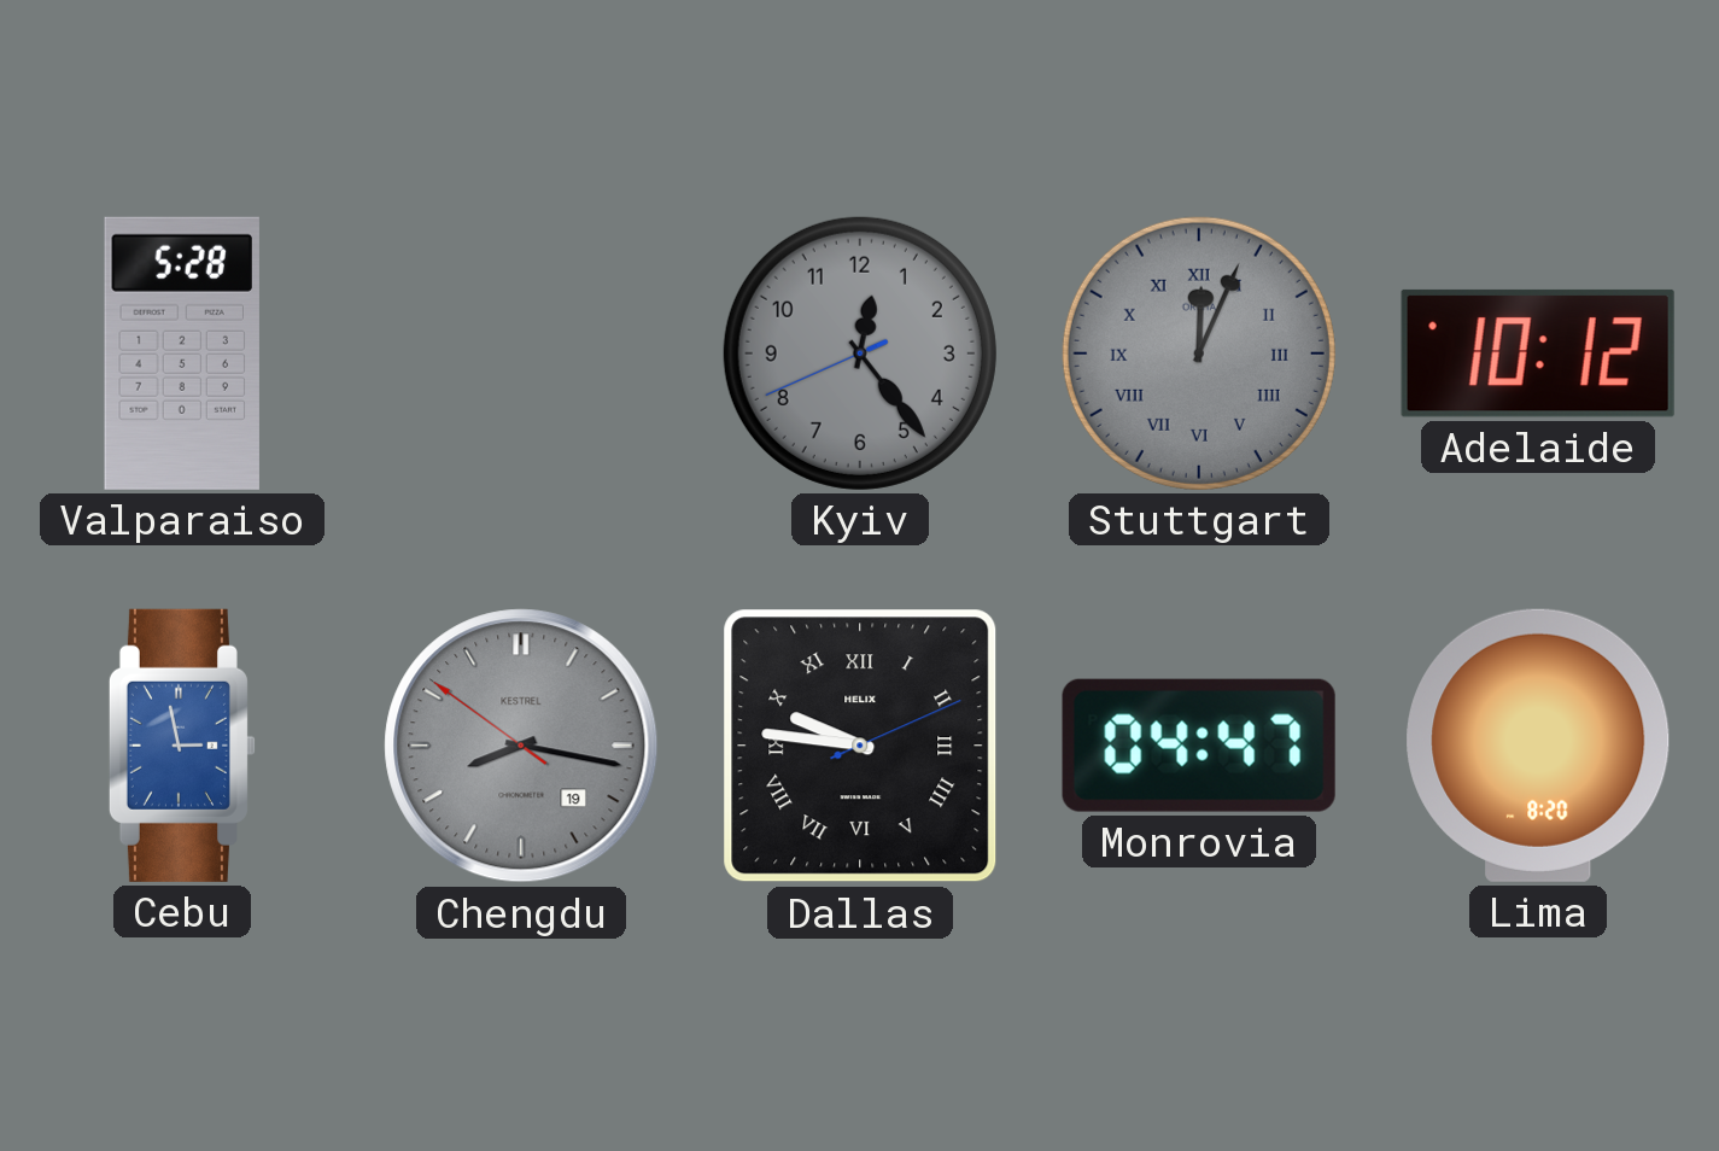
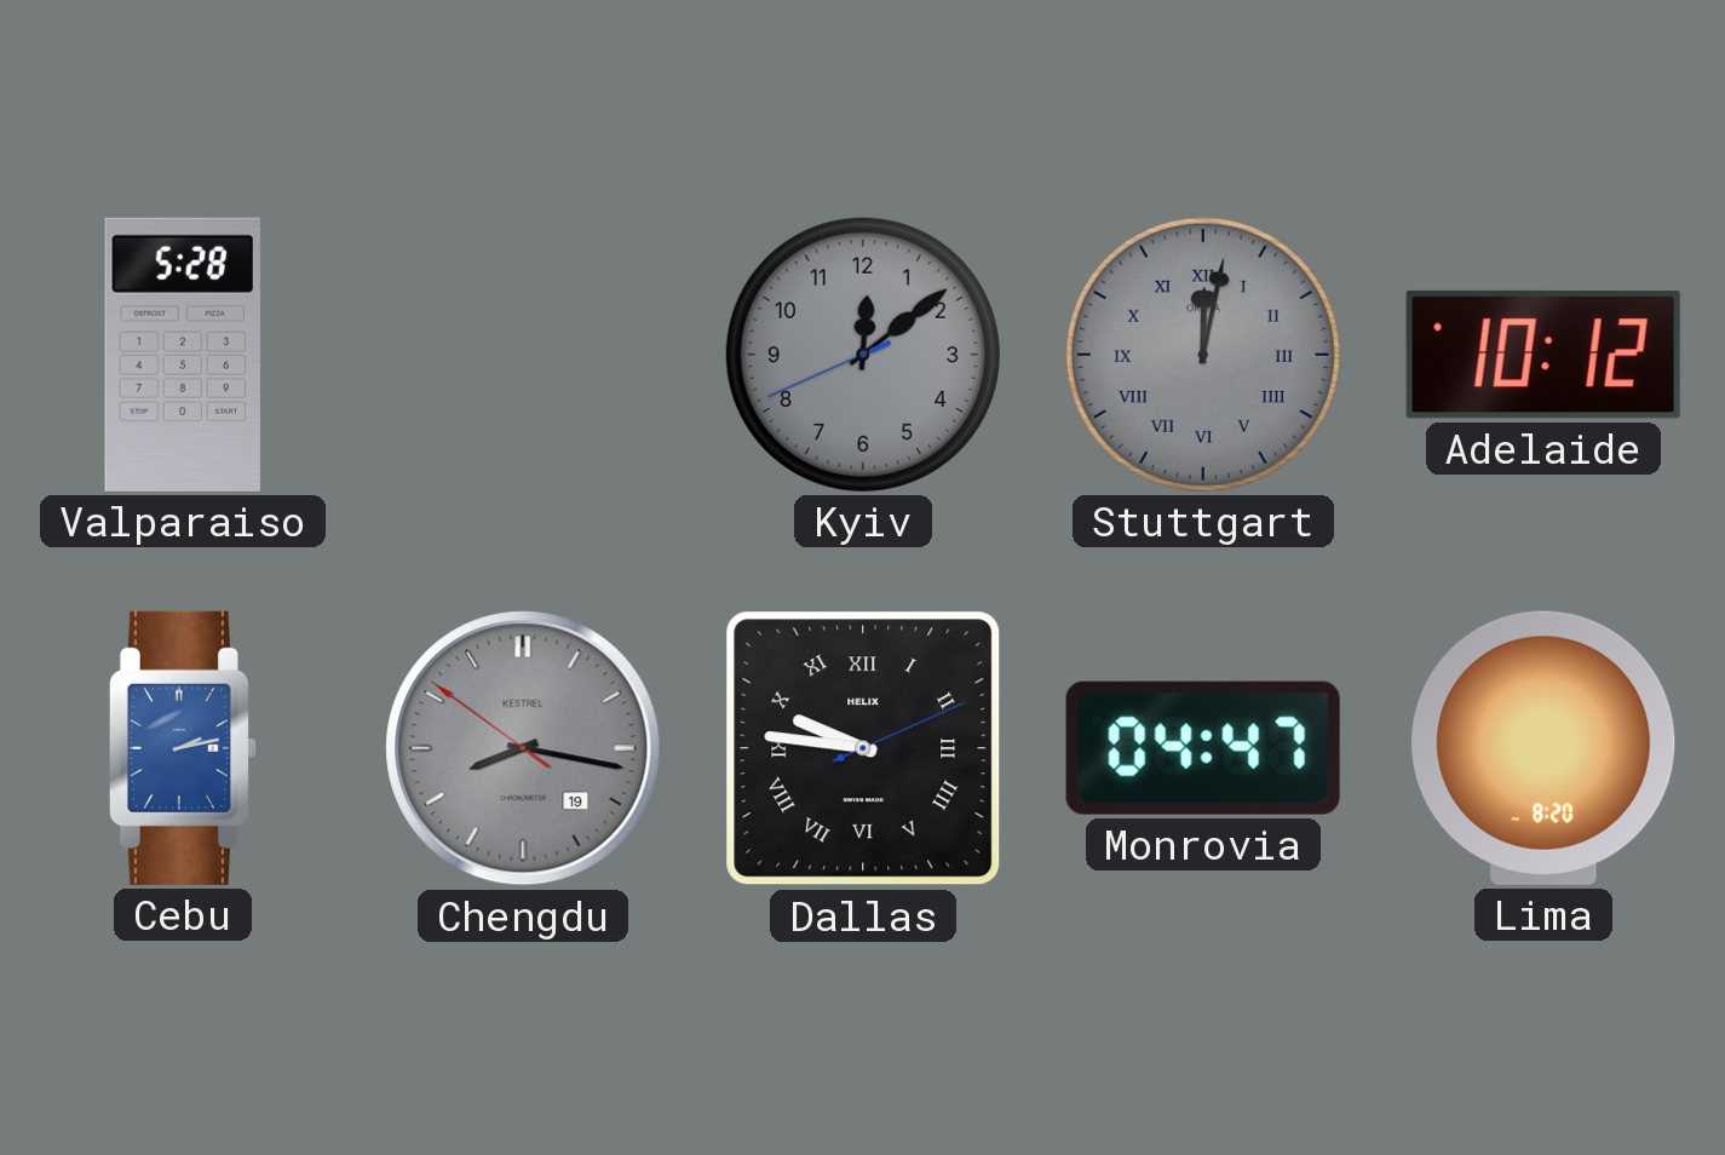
Kyiv: 12:23 -> 12:08
Stuttgart: 12:04 -> 12:02
Cebu: 2:58 -> 2:13
